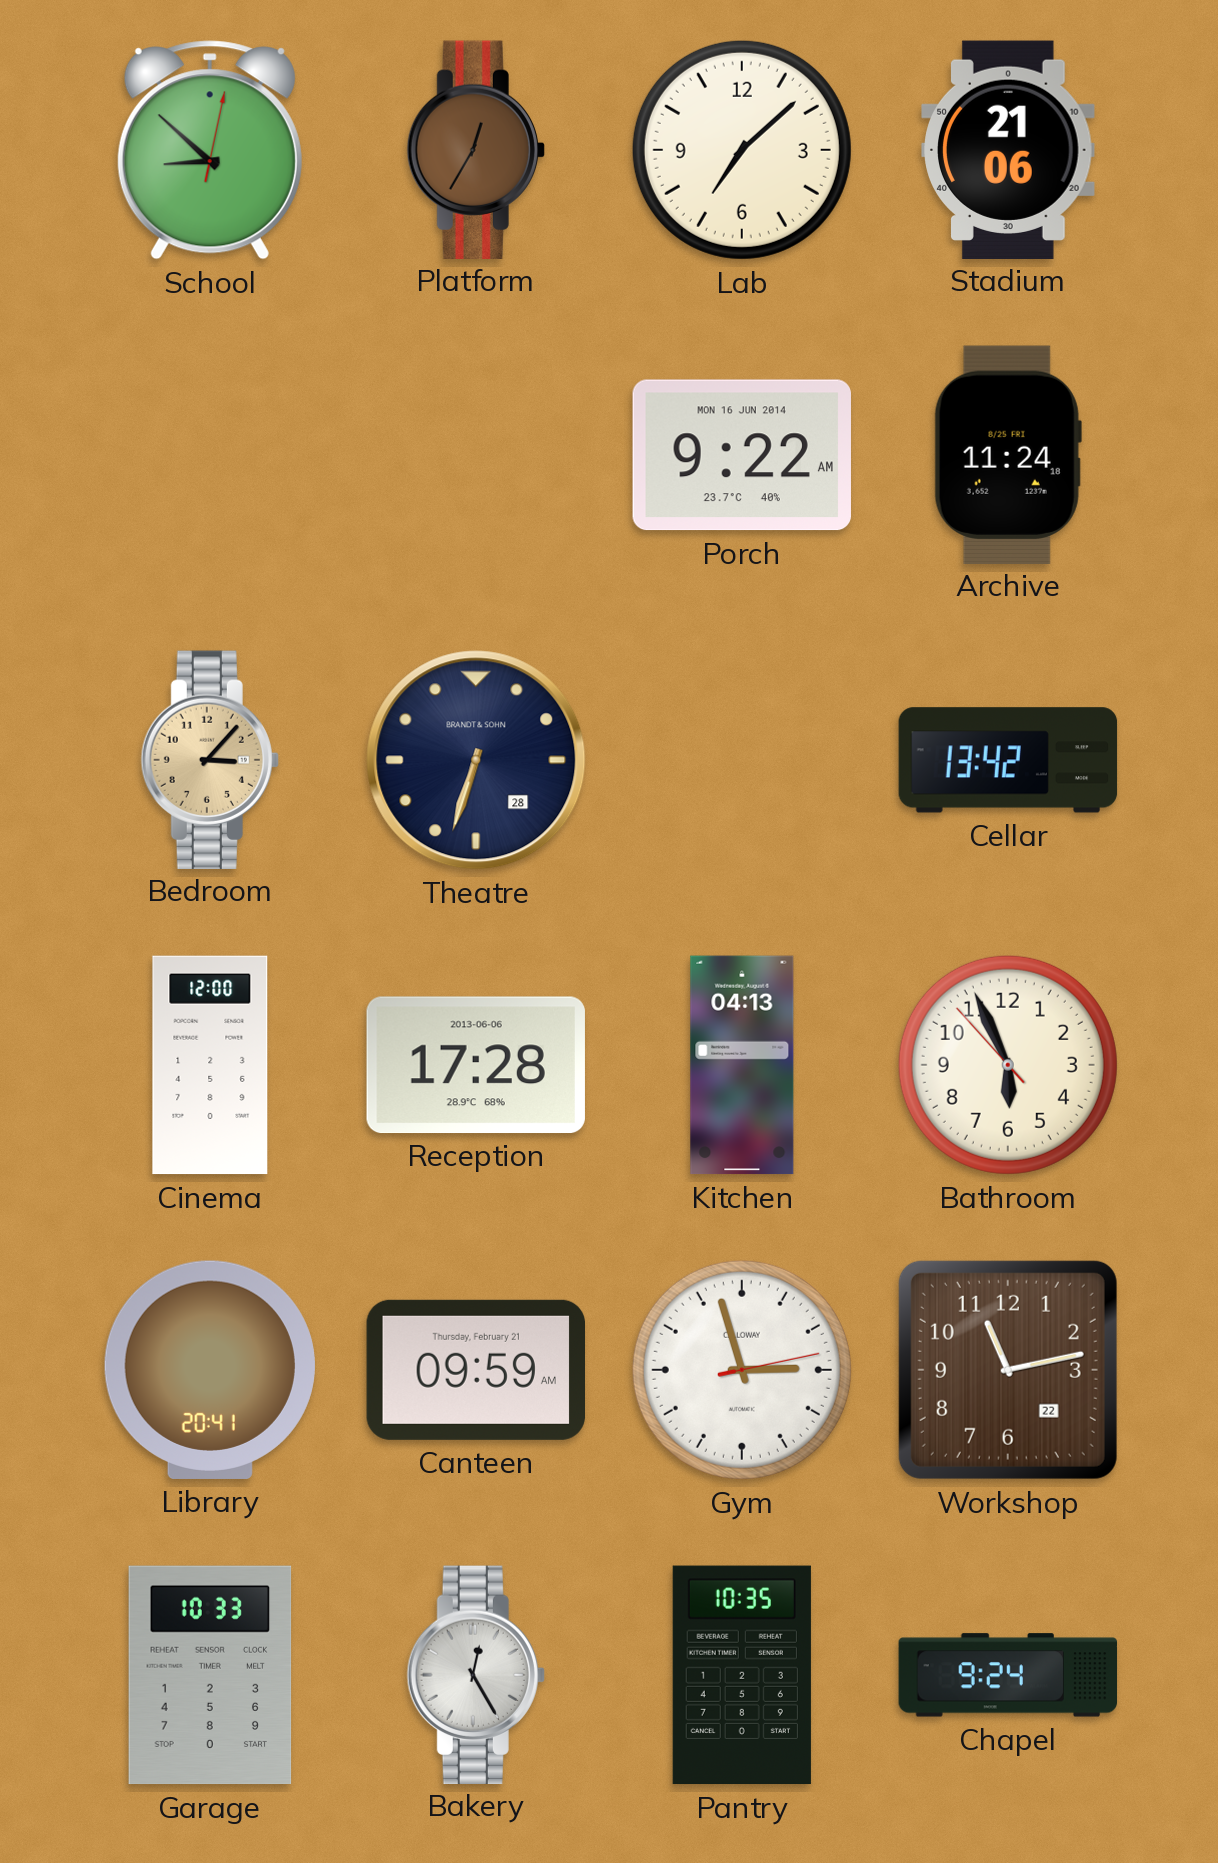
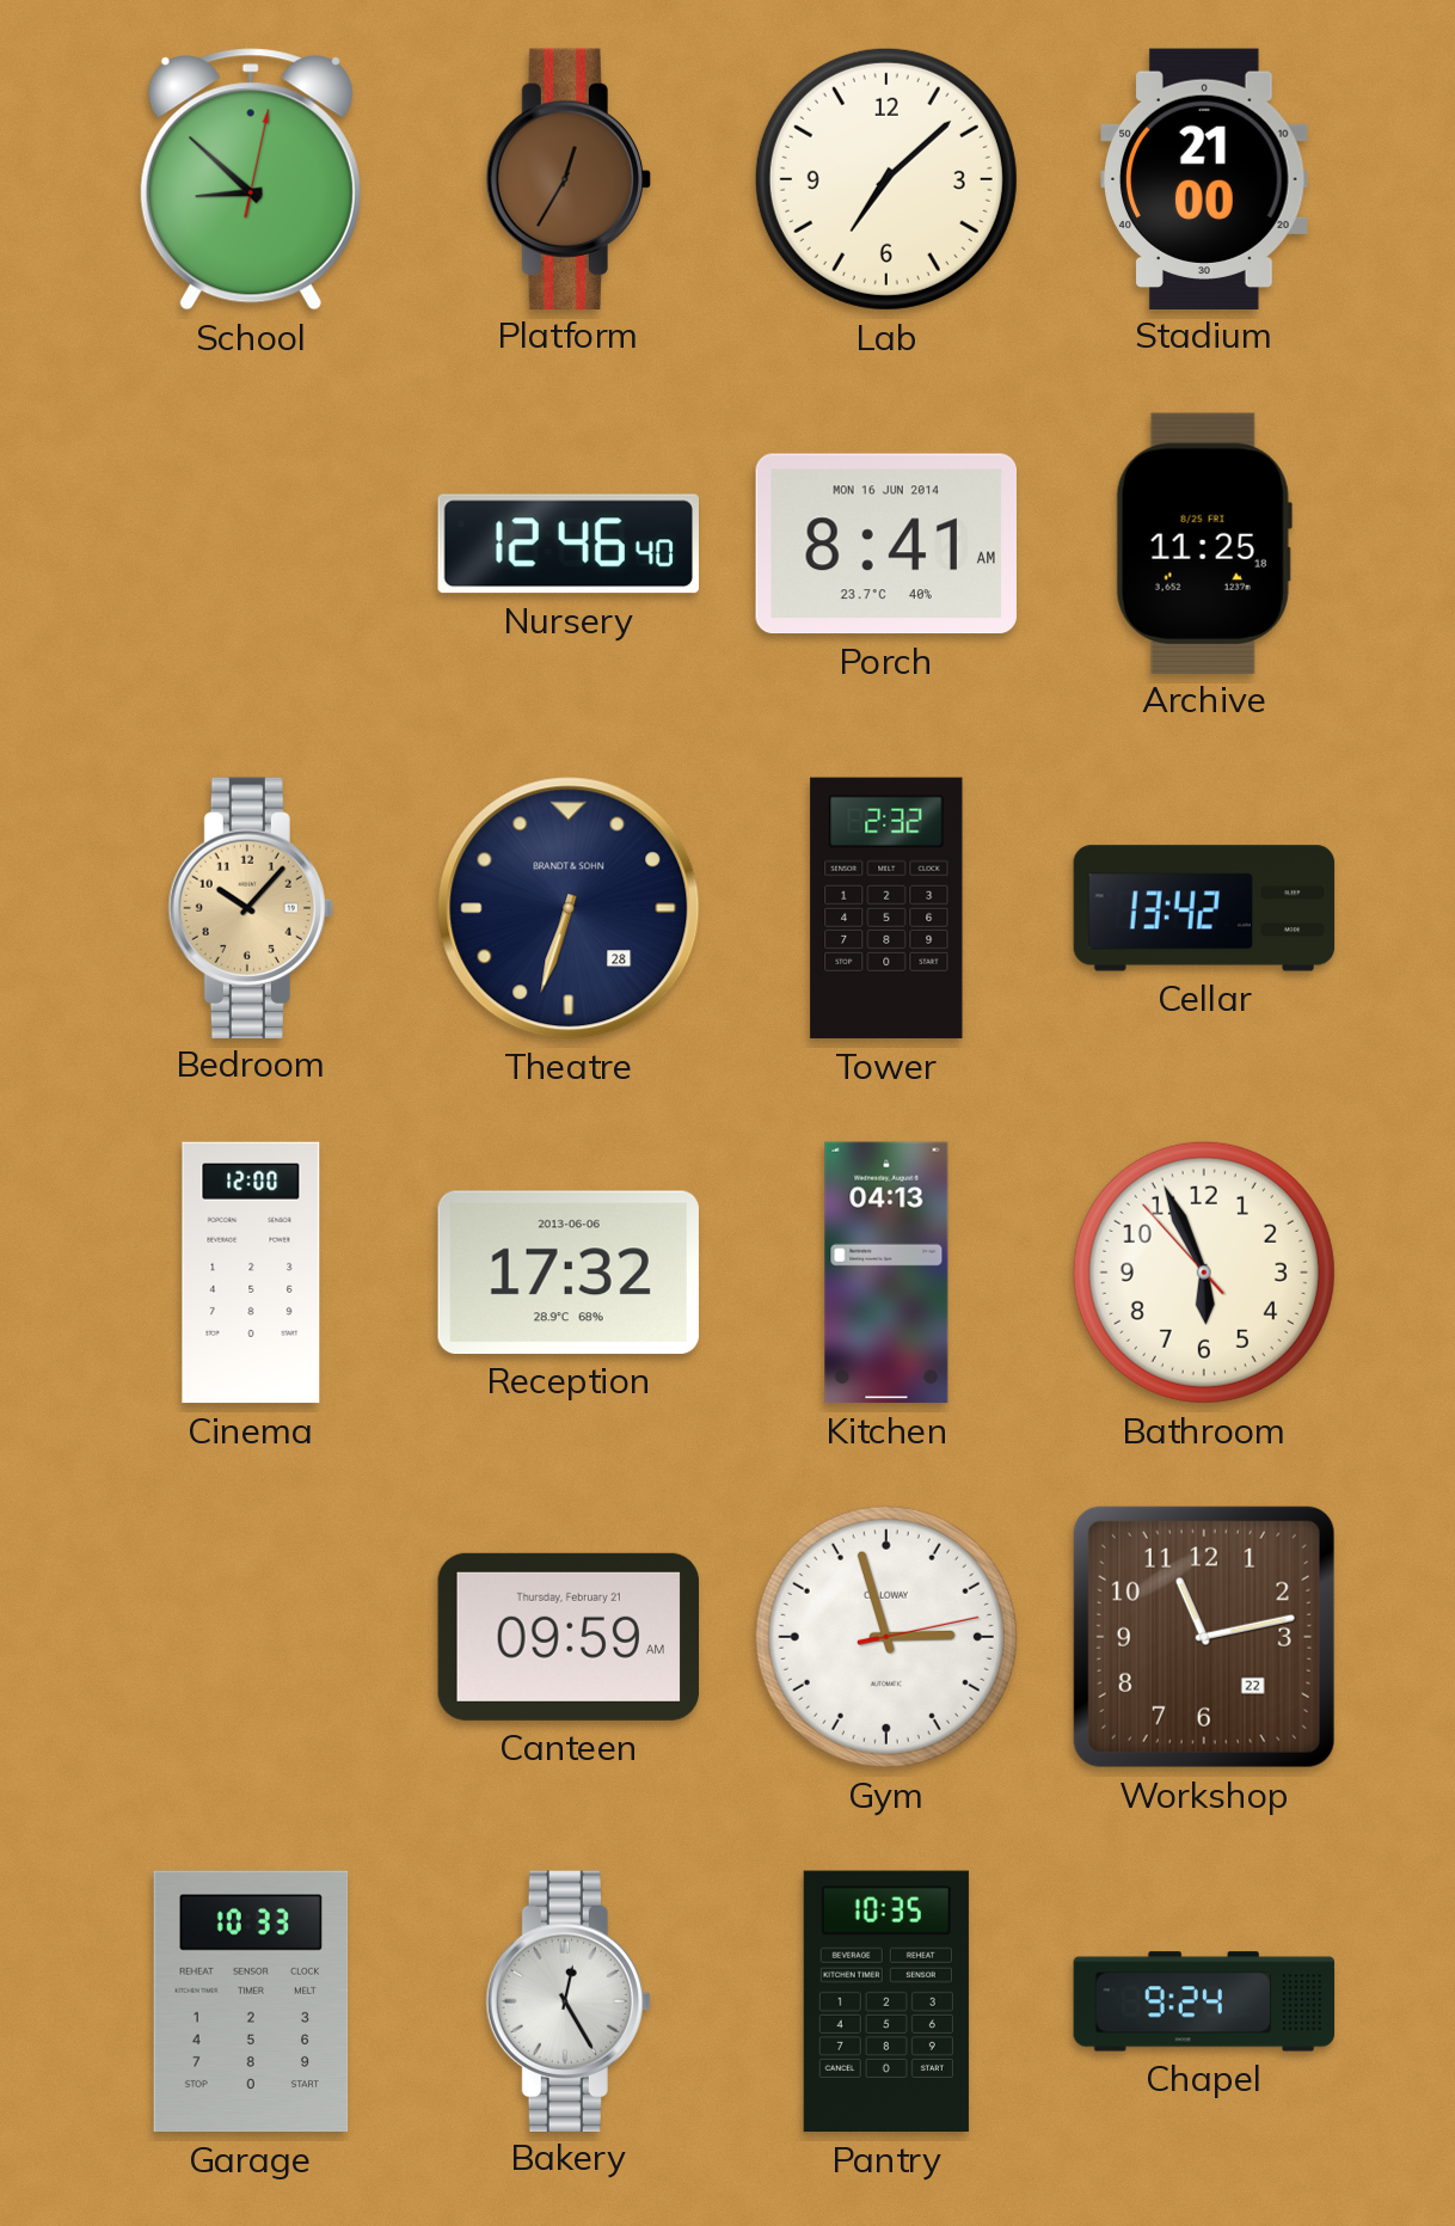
Stadium: 21:06 -> 21:00
Nursery: none -> 12:46
Porch: 9:22 -> 8:41
Archive: 11:24 -> 11:25
Bedroom: 3:07 -> 10:07
Tower: none -> 2:32
Reception: 17:28 -> 17:32
Library: 20:41 -> none
